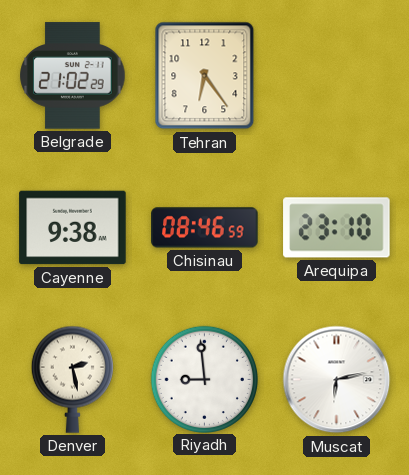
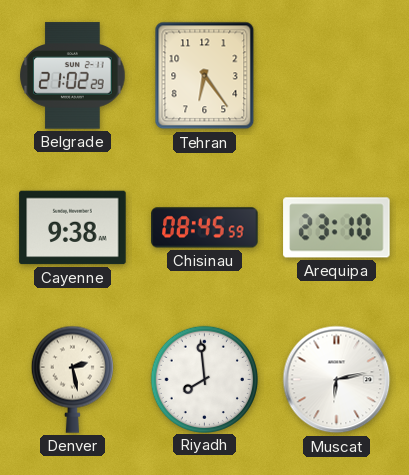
Chisinau: 08:46 -> 08:45
Riyadh: 8:59 -> 7:59
